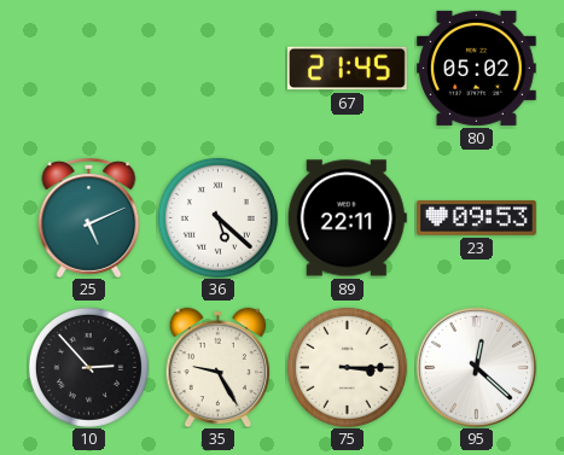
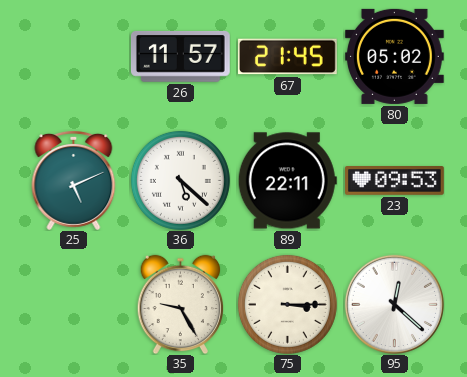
26: none -> 11:57
10: 2:53 -> none
